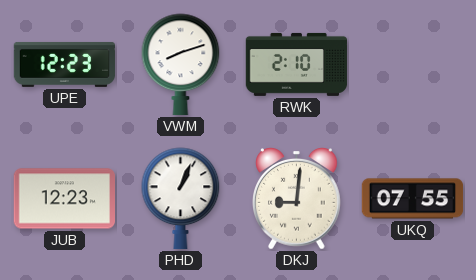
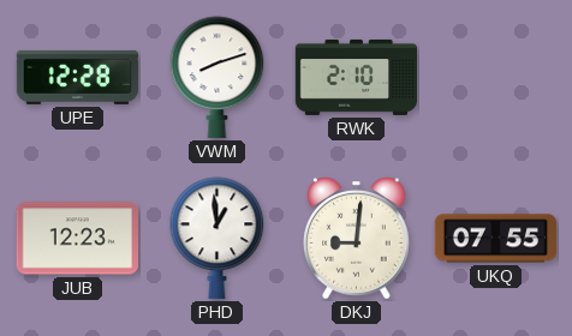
UPE: 12:23 -> 12:28
PHD: 1:04 -> 12:59
